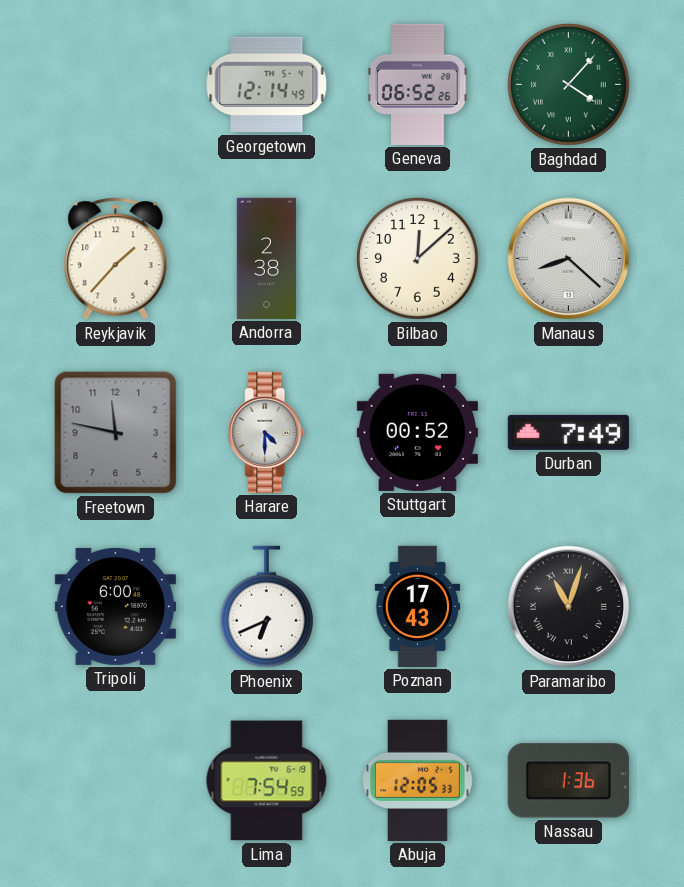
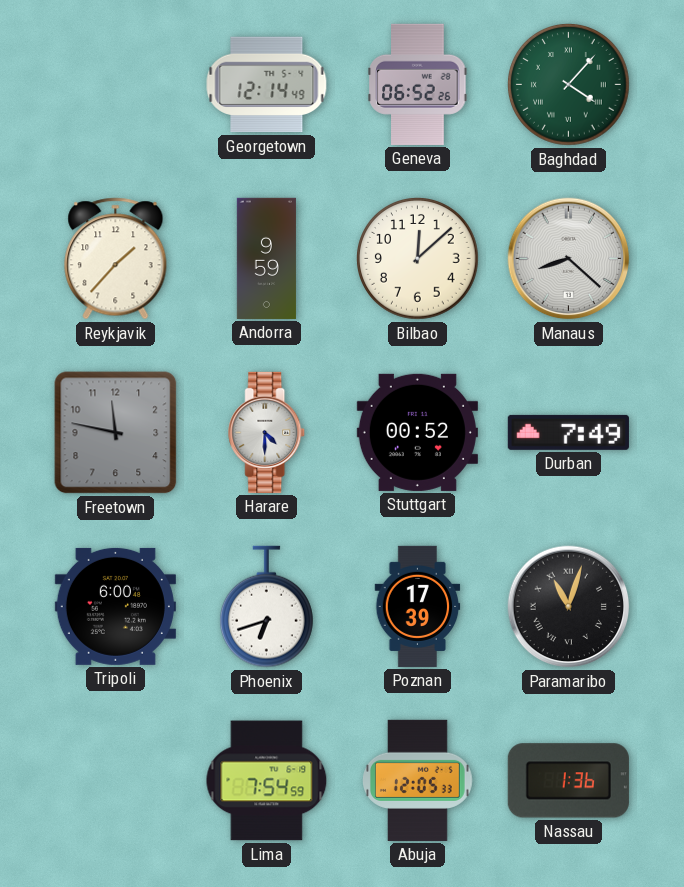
Andorra: 2:38 -> 9:59
Phoenix: 6:41 -> 6:42
Poznan: 17:43 -> 17:39
